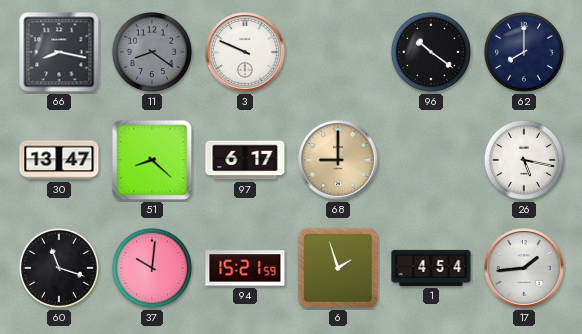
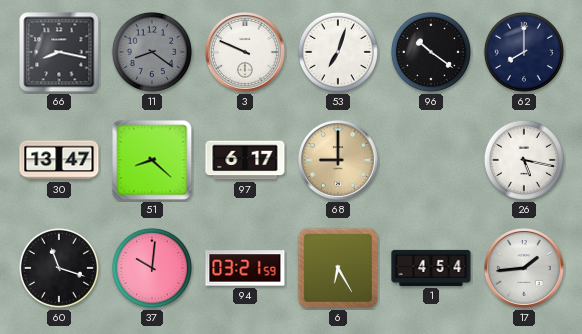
53: none -> 7:03
94: 15:21 -> 03:21
6: 1:57 -> 6:25
